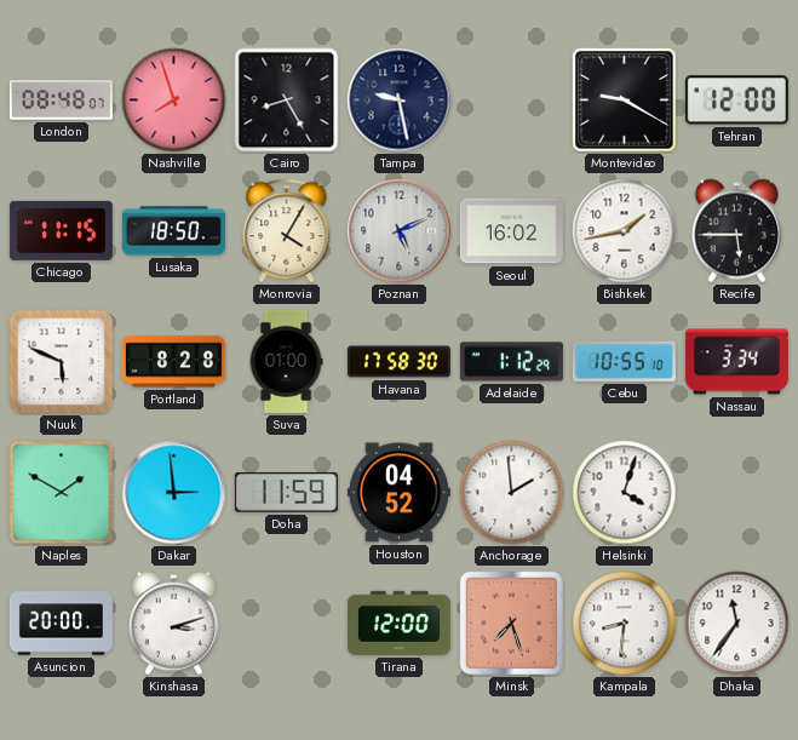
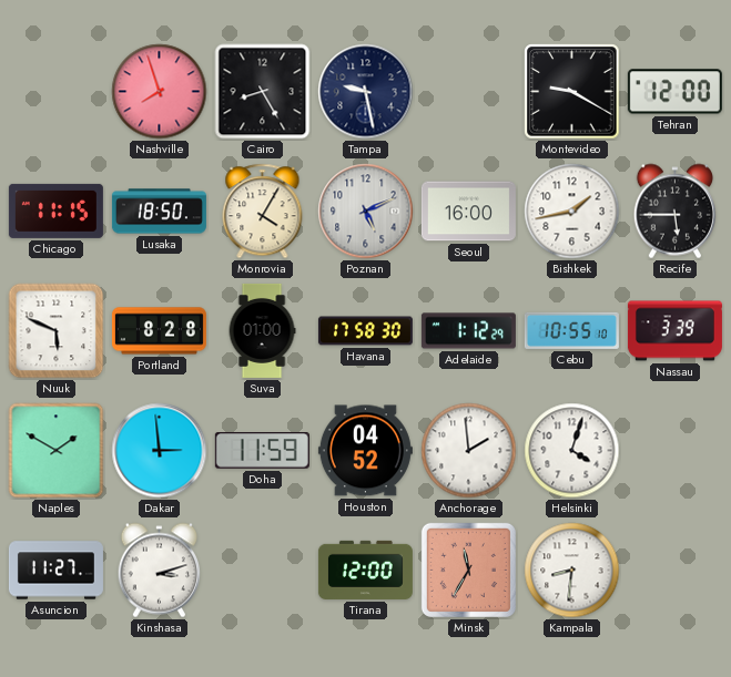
London: 08:48 -> none
Seoul: 16:02 -> 16:00
Nassau: 3:34 -> 3:39
Asuncion: 20:00 -> 11:27
Minsk: 7:27 -> 11:35
Dhaka: 11:36 -> none
